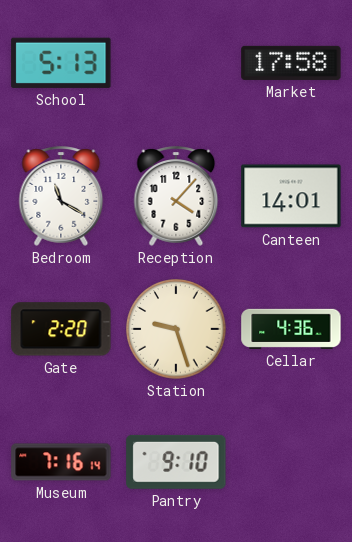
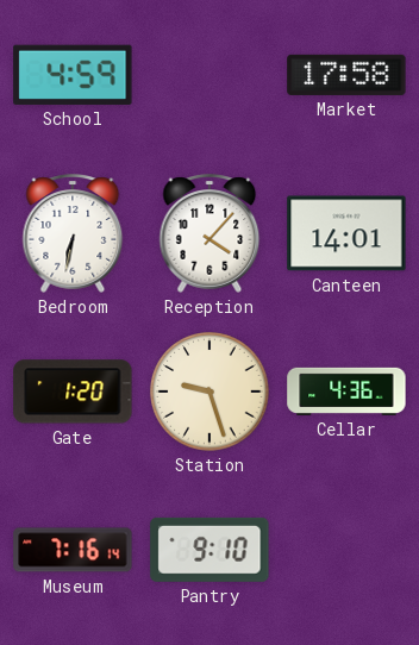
School: 5:13 -> 4:59
Bedroom: 11:20 -> 6:32
Gate: 2:20 -> 1:20
